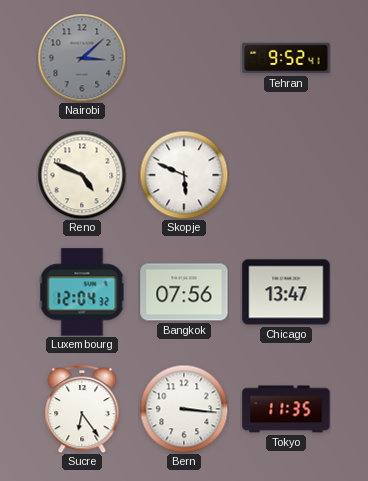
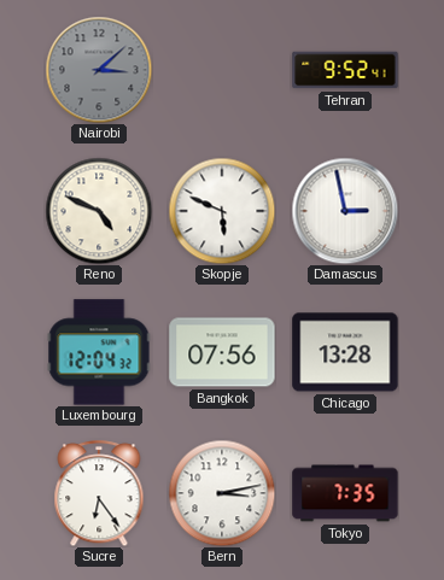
Damascus: none -> 2:58
Chicago: 13:47 -> 13:28
Bern: 3:16 -> 3:13
Tokyo: 11:35 -> 7:35
